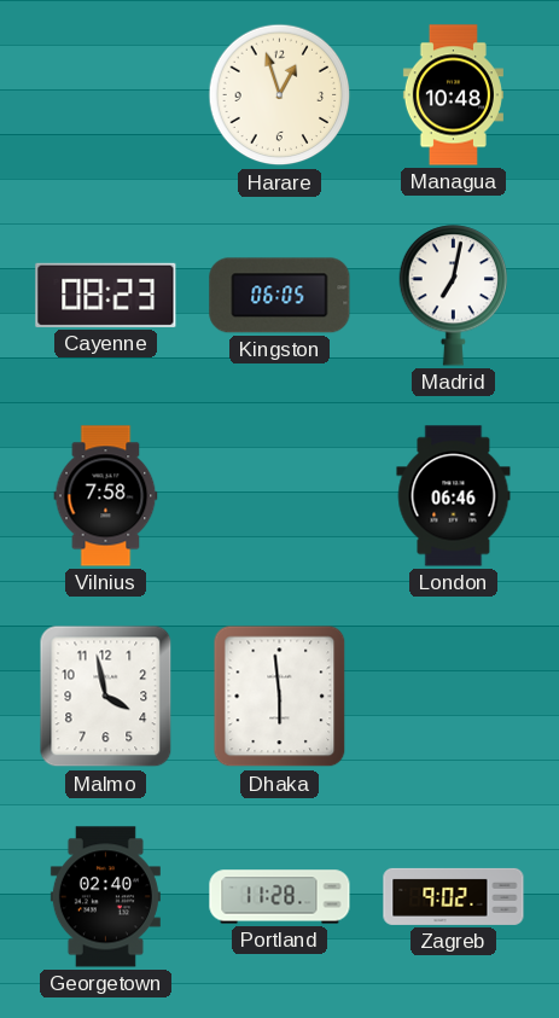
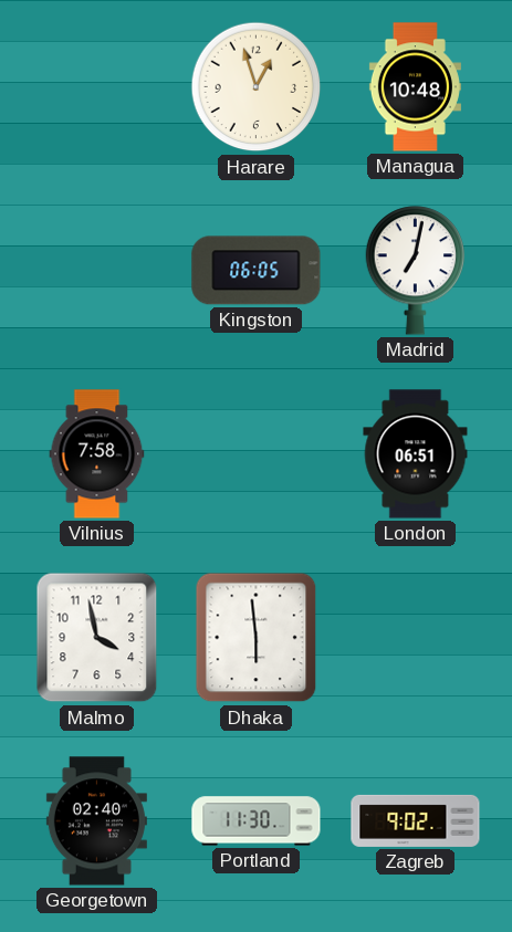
Cayenne: 08:23 -> none
London: 06:46 -> 06:51
Portland: 11:28 -> 11:30
